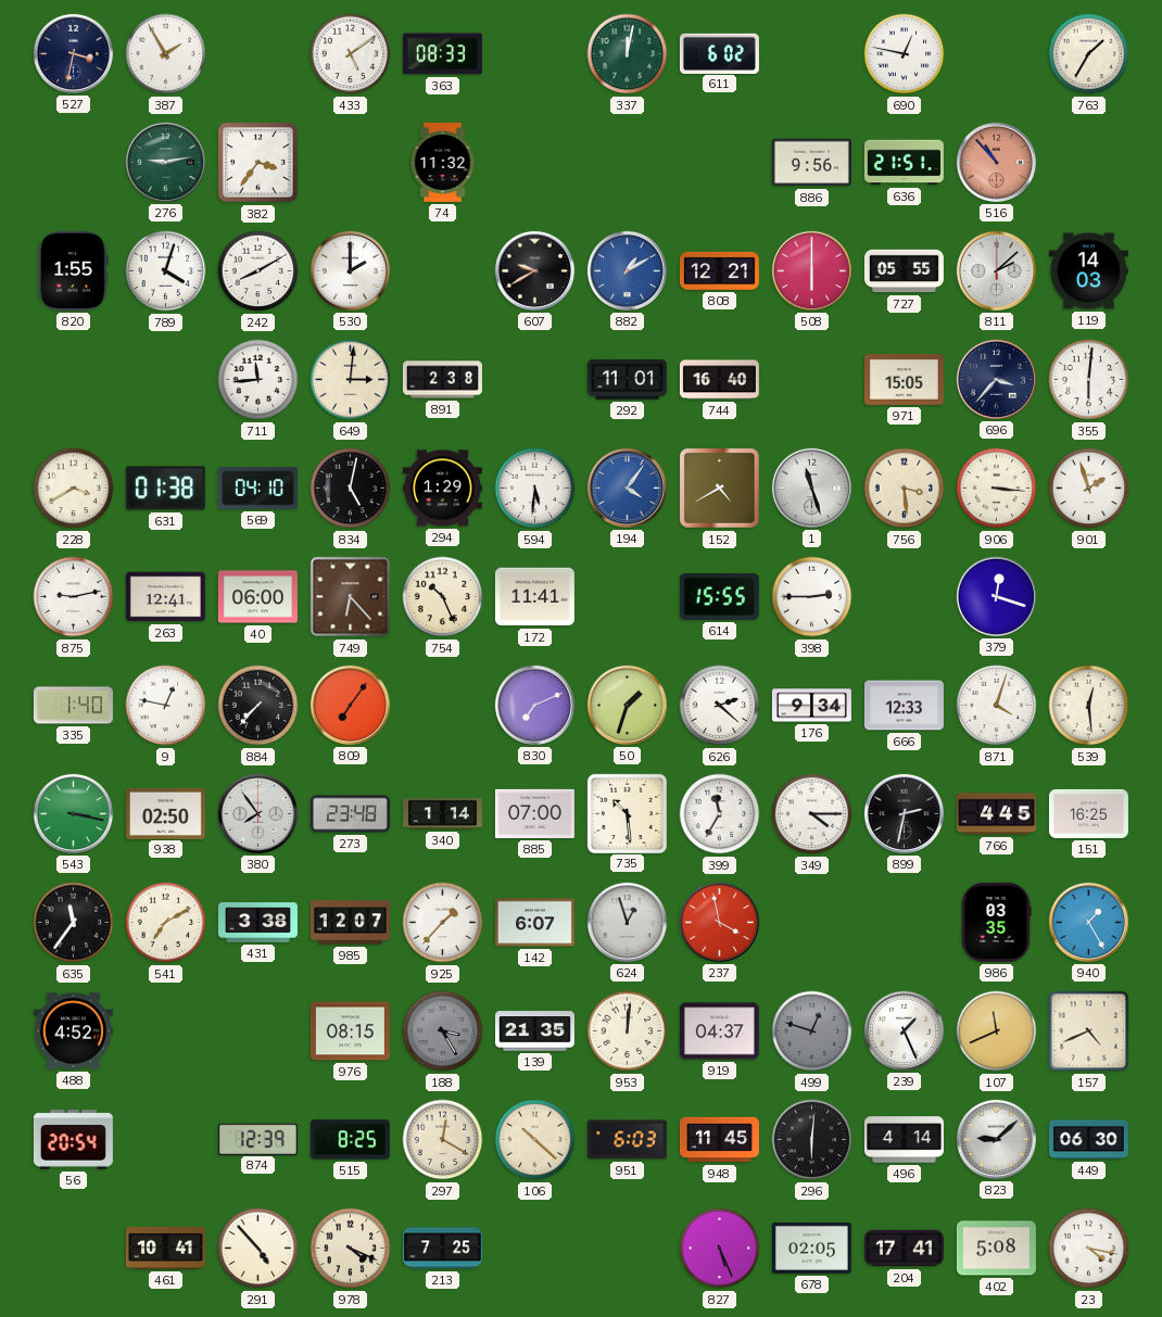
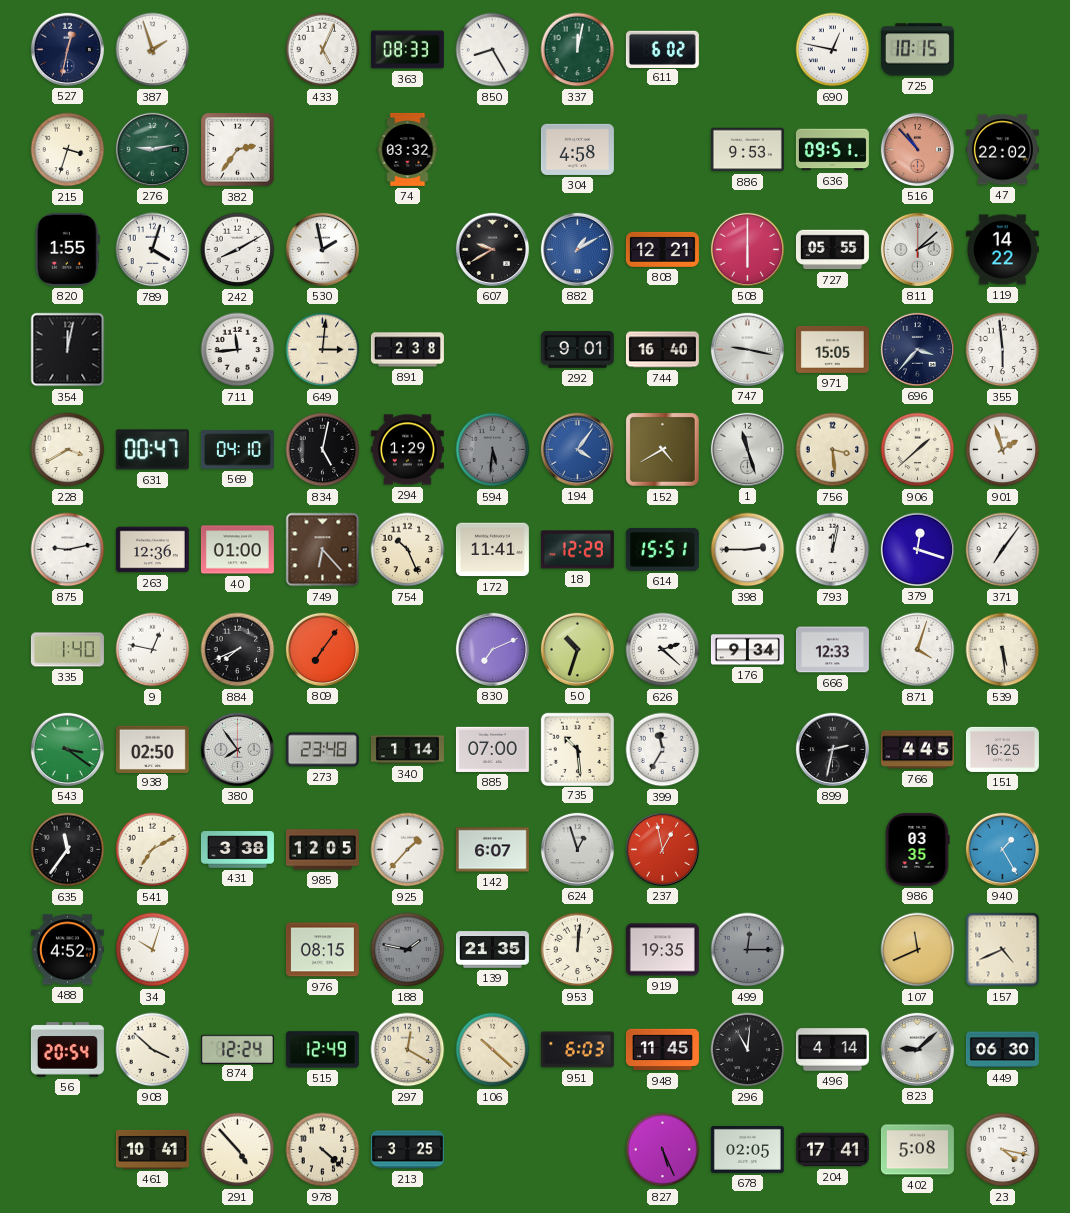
527: 3:32 -> 12:32
387: 1:55 -> 1:57
433: 5:09 -> 5:04
850: none -> 8:25
725: none -> 10:15
763: 1:35 -> none
215: none -> 3:33
382: 3:36 -> 2:36
74: 11:32 -> 03:32
304: none -> 4:58
886: 9:56 -> 9:53
636: 21:51 -> 09:51
47: none -> 22:02
530: 2:00 -> 1:58
119: 14:03 -> 14:22
354: none -> 12:02
292: 11:01 -> 9:01
747: none -> 9:17
355: 6:01 -> 5:59
631: 01:38 -> 00:47
594 dial: white -> grey
906: 3:16 -> 1:38
263: 12:41 -> 12:36
40: 06:00 -> 01:00
18: none -> 12:29
614: 15:55 -> 15:51
793: none -> 12:02
371: none -> 7:06
884: 7:37 -> 7:41
50: 1:33 -> 10:33
539: 12:29 -> 5:29
543: 3:17 -> 3:21
349: 4:15 -> none
985: 12:07 -> 12:05
237: 3:58 -> 12:58
34: none -> 10:03
188: 3:25 -> 1:47
919: 04:37 -> 19:35
499: 12:48 -> 12:15
239: 1:26 -> none
908: none -> 3:52
874: 12:39 -> 12:24
515: 8:25 -> 12:49
296: 6:01 -> 11:01
978: 4:19 -> 4:22
213: 7:25 -> 3:25
